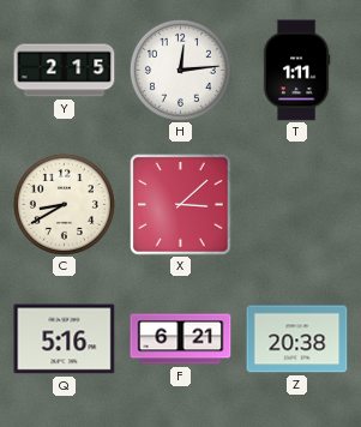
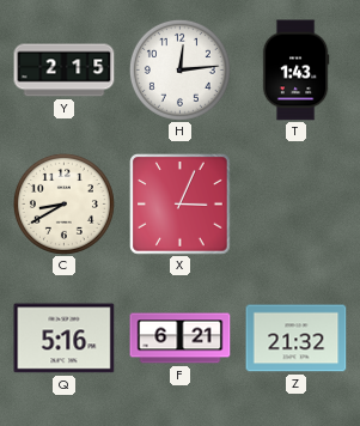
T: 1:11 -> 1:43
X: 3:08 -> 3:04
Z: 20:38 -> 21:32
